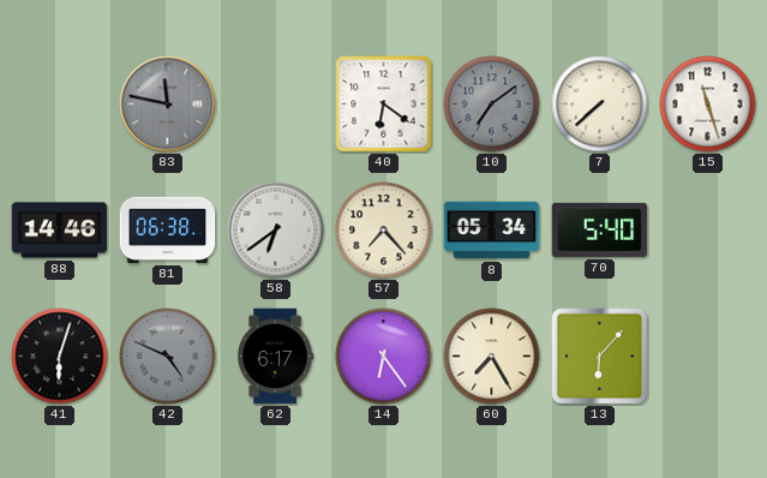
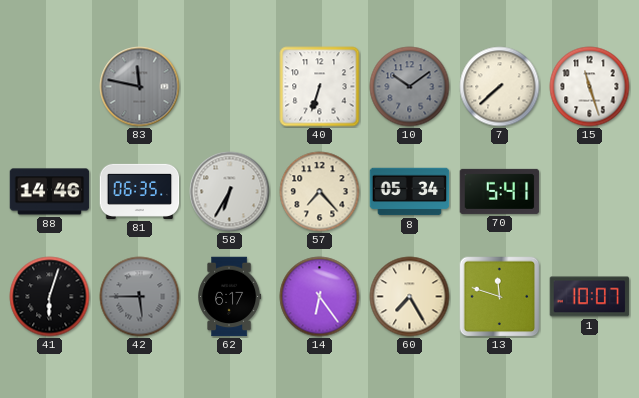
40: 6:21 -> 6:33
10: 7:09 -> 10:09
81: 06:38 -> 06:35
58: 6:39 -> 6:35
70: 5:40 -> 5:41
42: 4:49 -> 5:45
13: 6:07 -> 11:48
1: none -> 10:07
